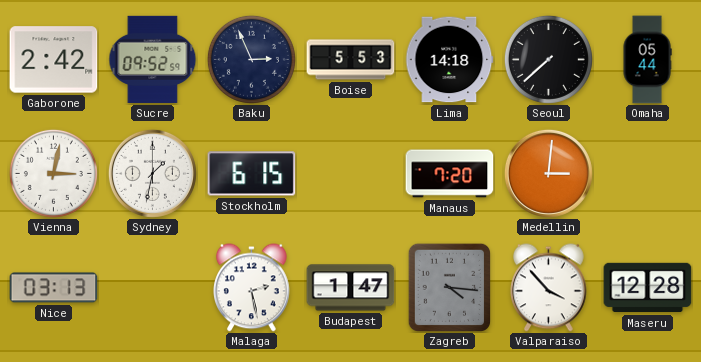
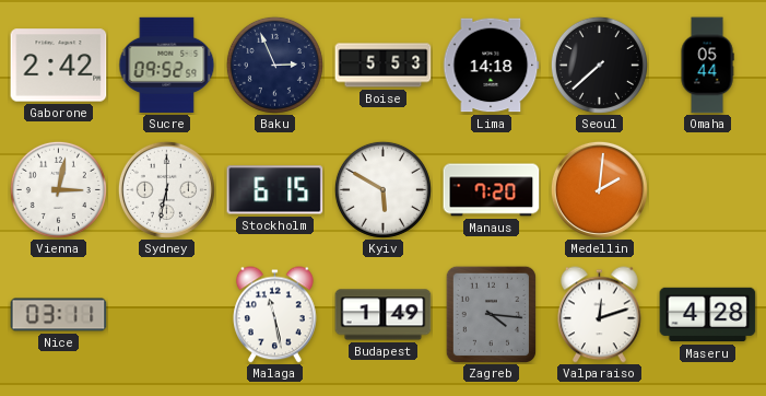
Sydney: 1:32 -> 6:32
Kyiv: none -> 5:50
Medellin: 3:01 -> 2:01
Nice: 03:13 -> 03:11
Malaga: 2:28 -> 11:28
Budapest: 1:47 -> 1:49
Valparaiso: 3:53 -> 12:12
Maseru: 12:28 -> 4:28
